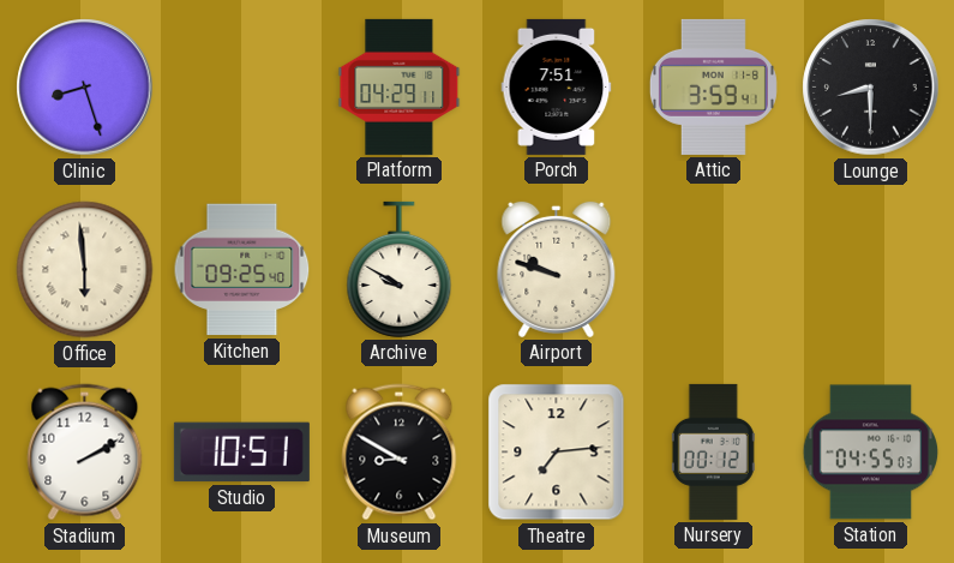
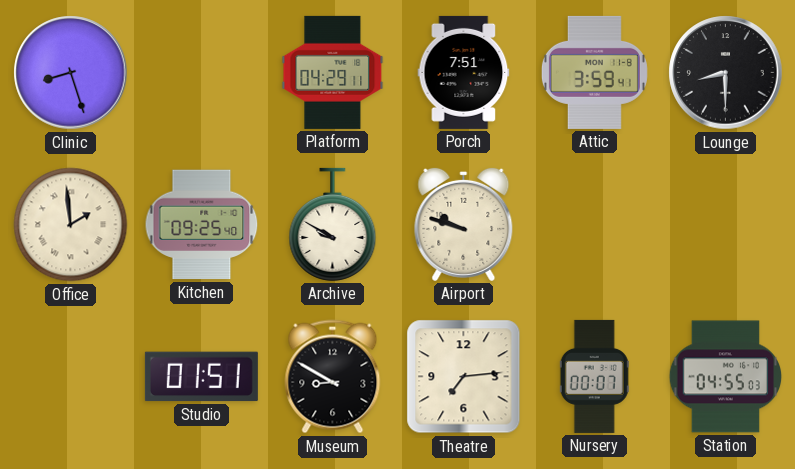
Office: 5:59 -> 1:59
Stadium: 2:10 -> none
Studio: 10:51 -> 01:51
Nursery: 00:12 -> 00:07
